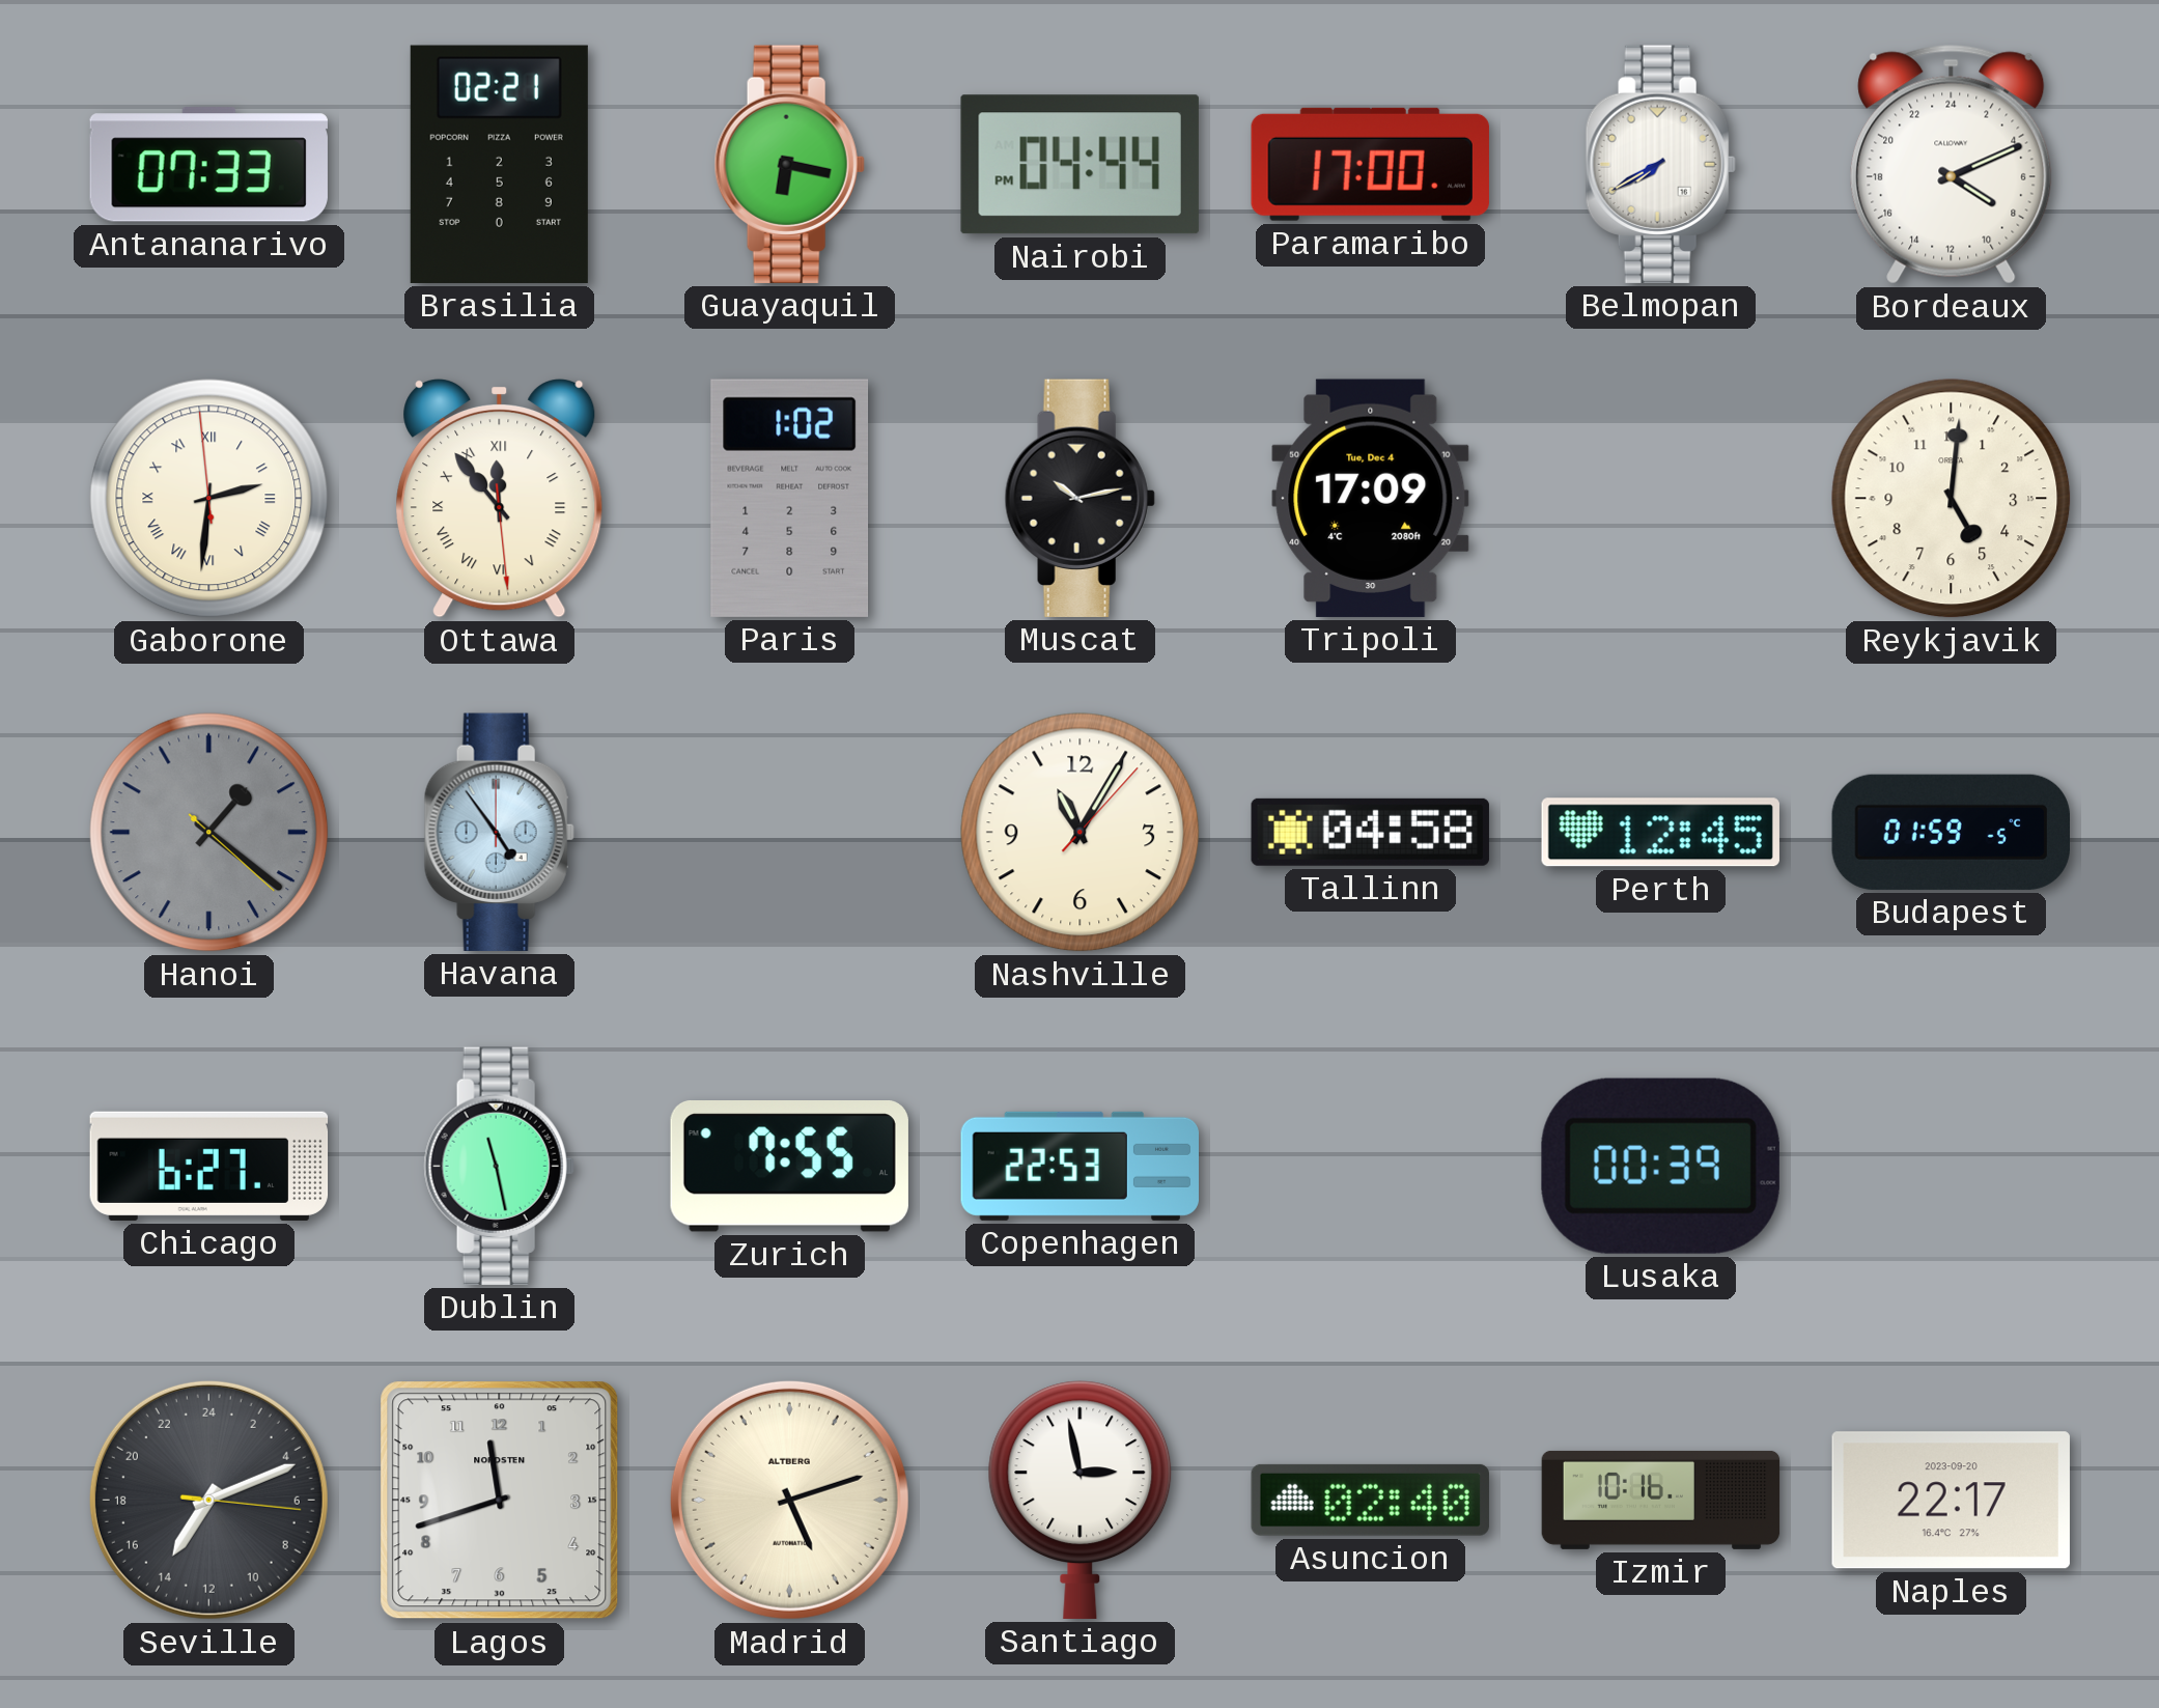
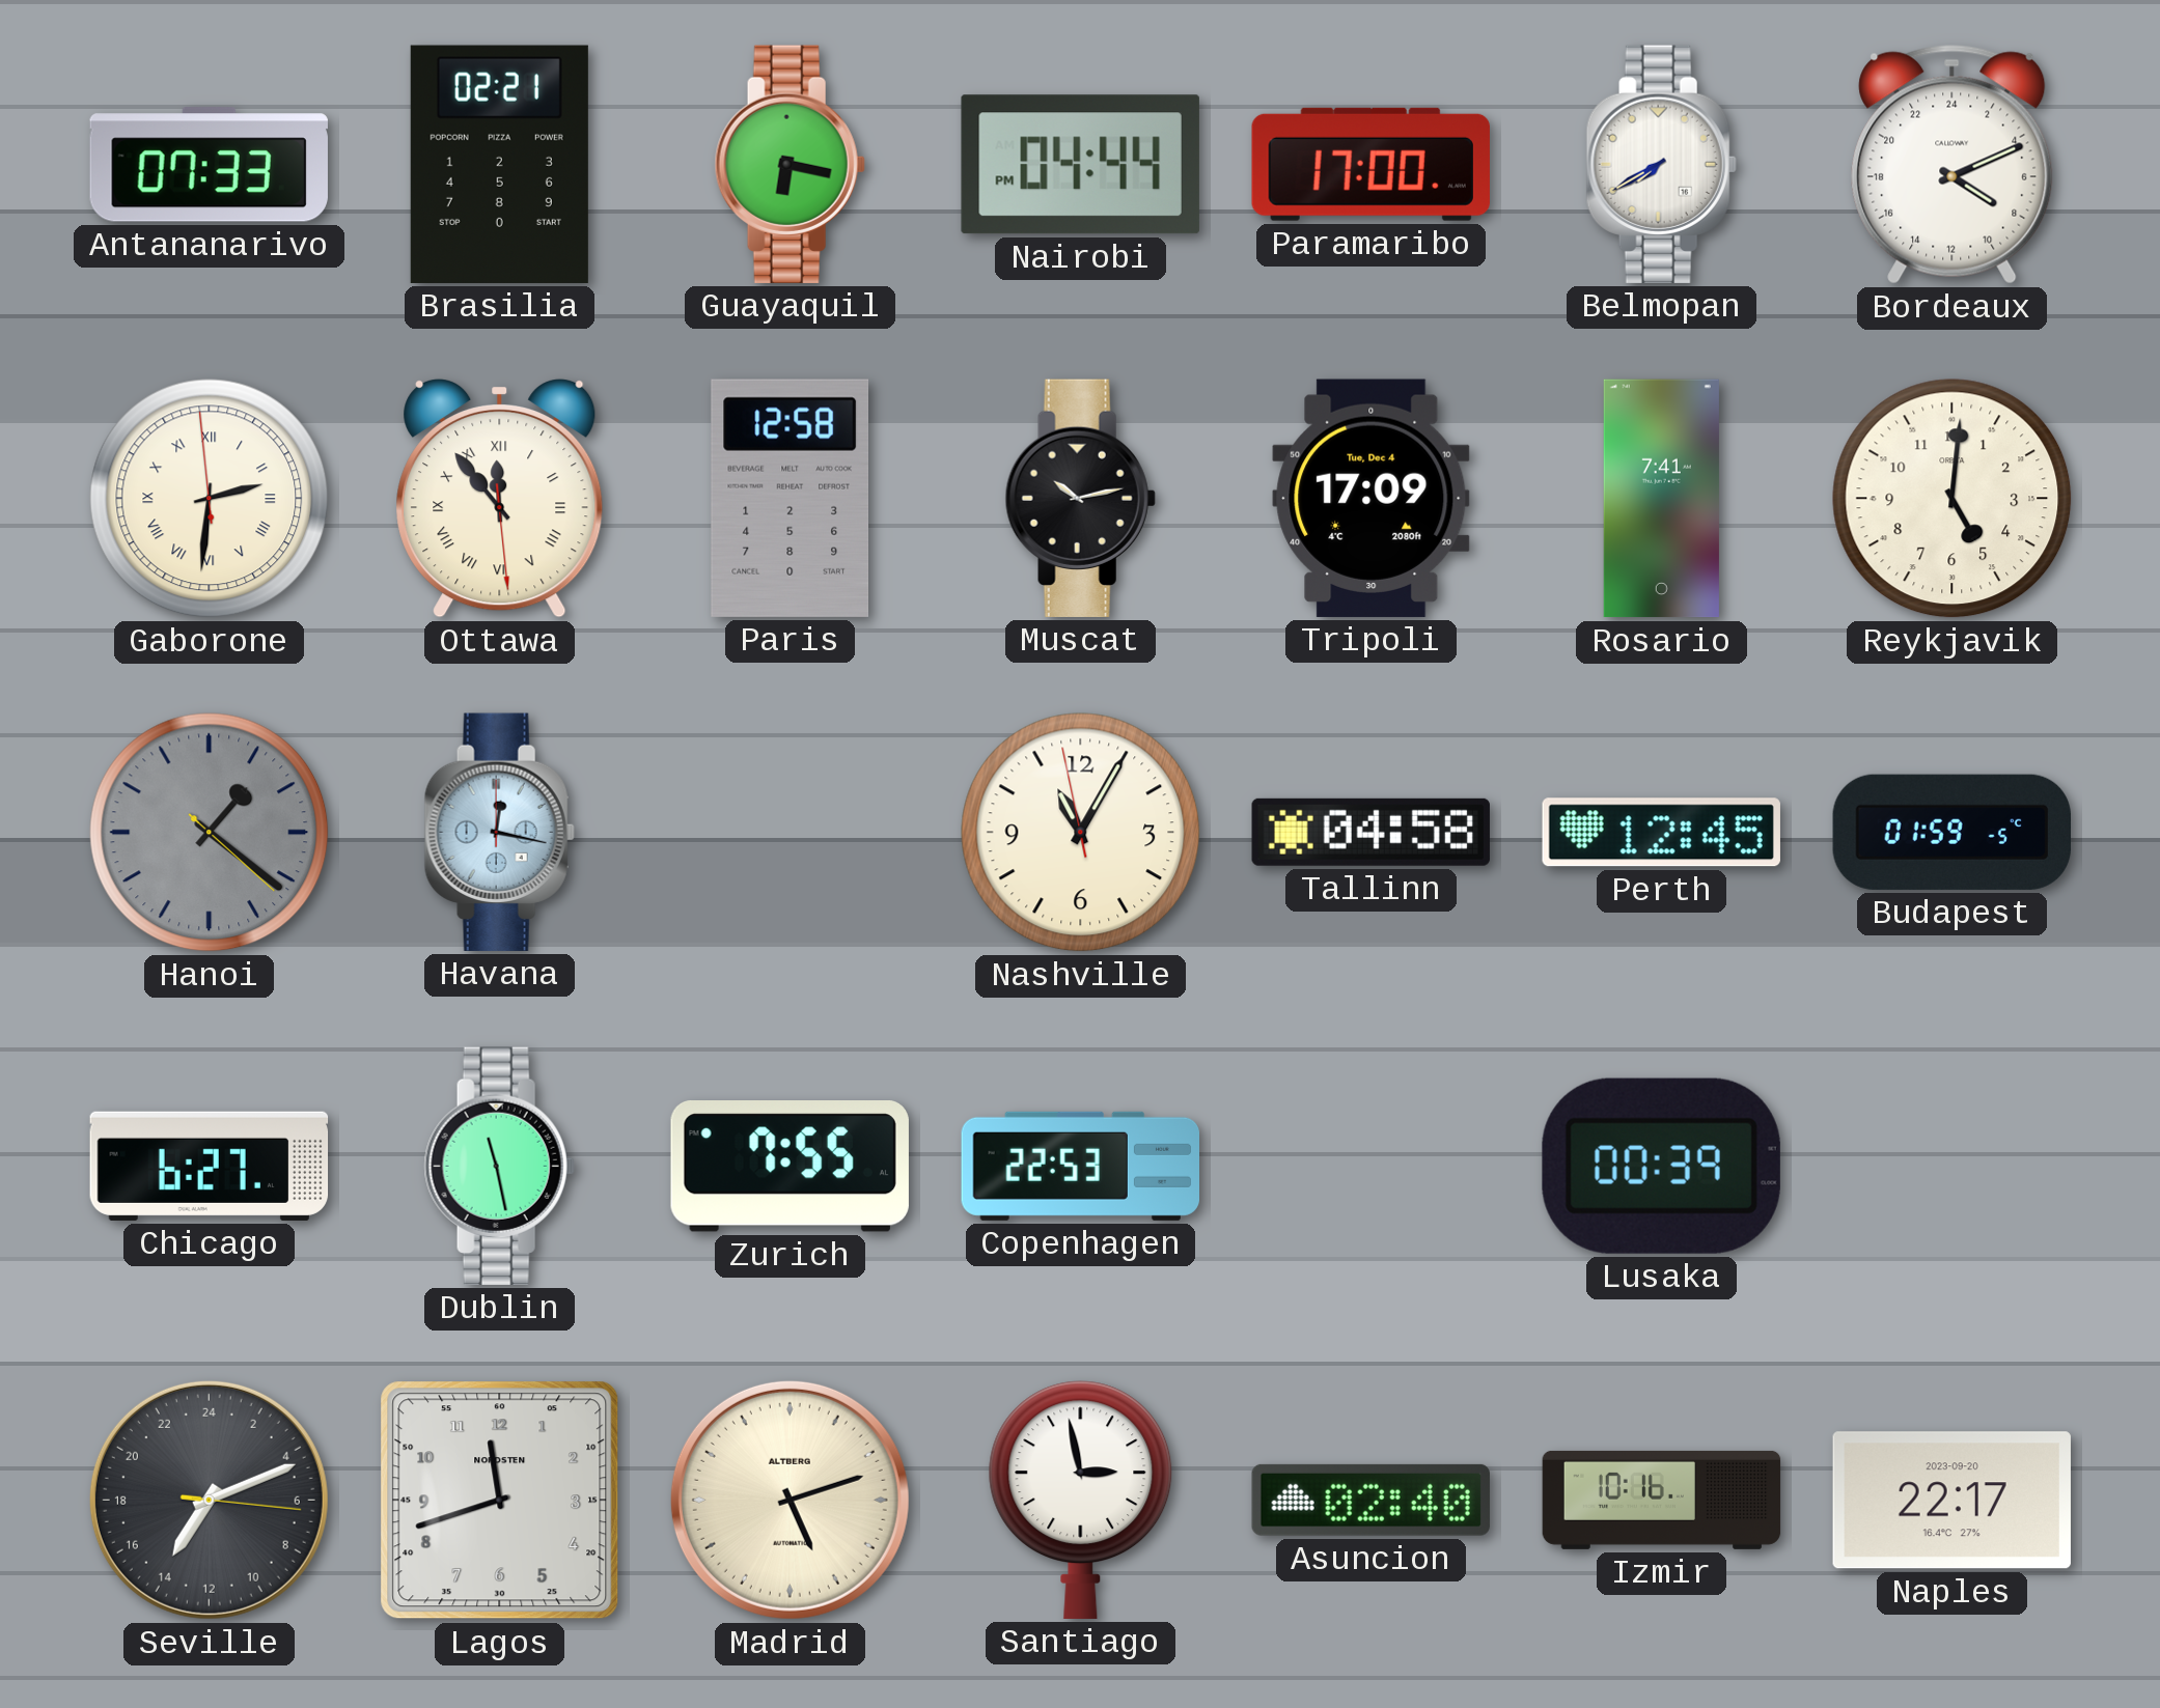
Paris: 1:02 -> 12:58
Rosario: none -> 7:41
Havana: 4:54 -> 12:17
Nashville: 11:05 -> 11:04
